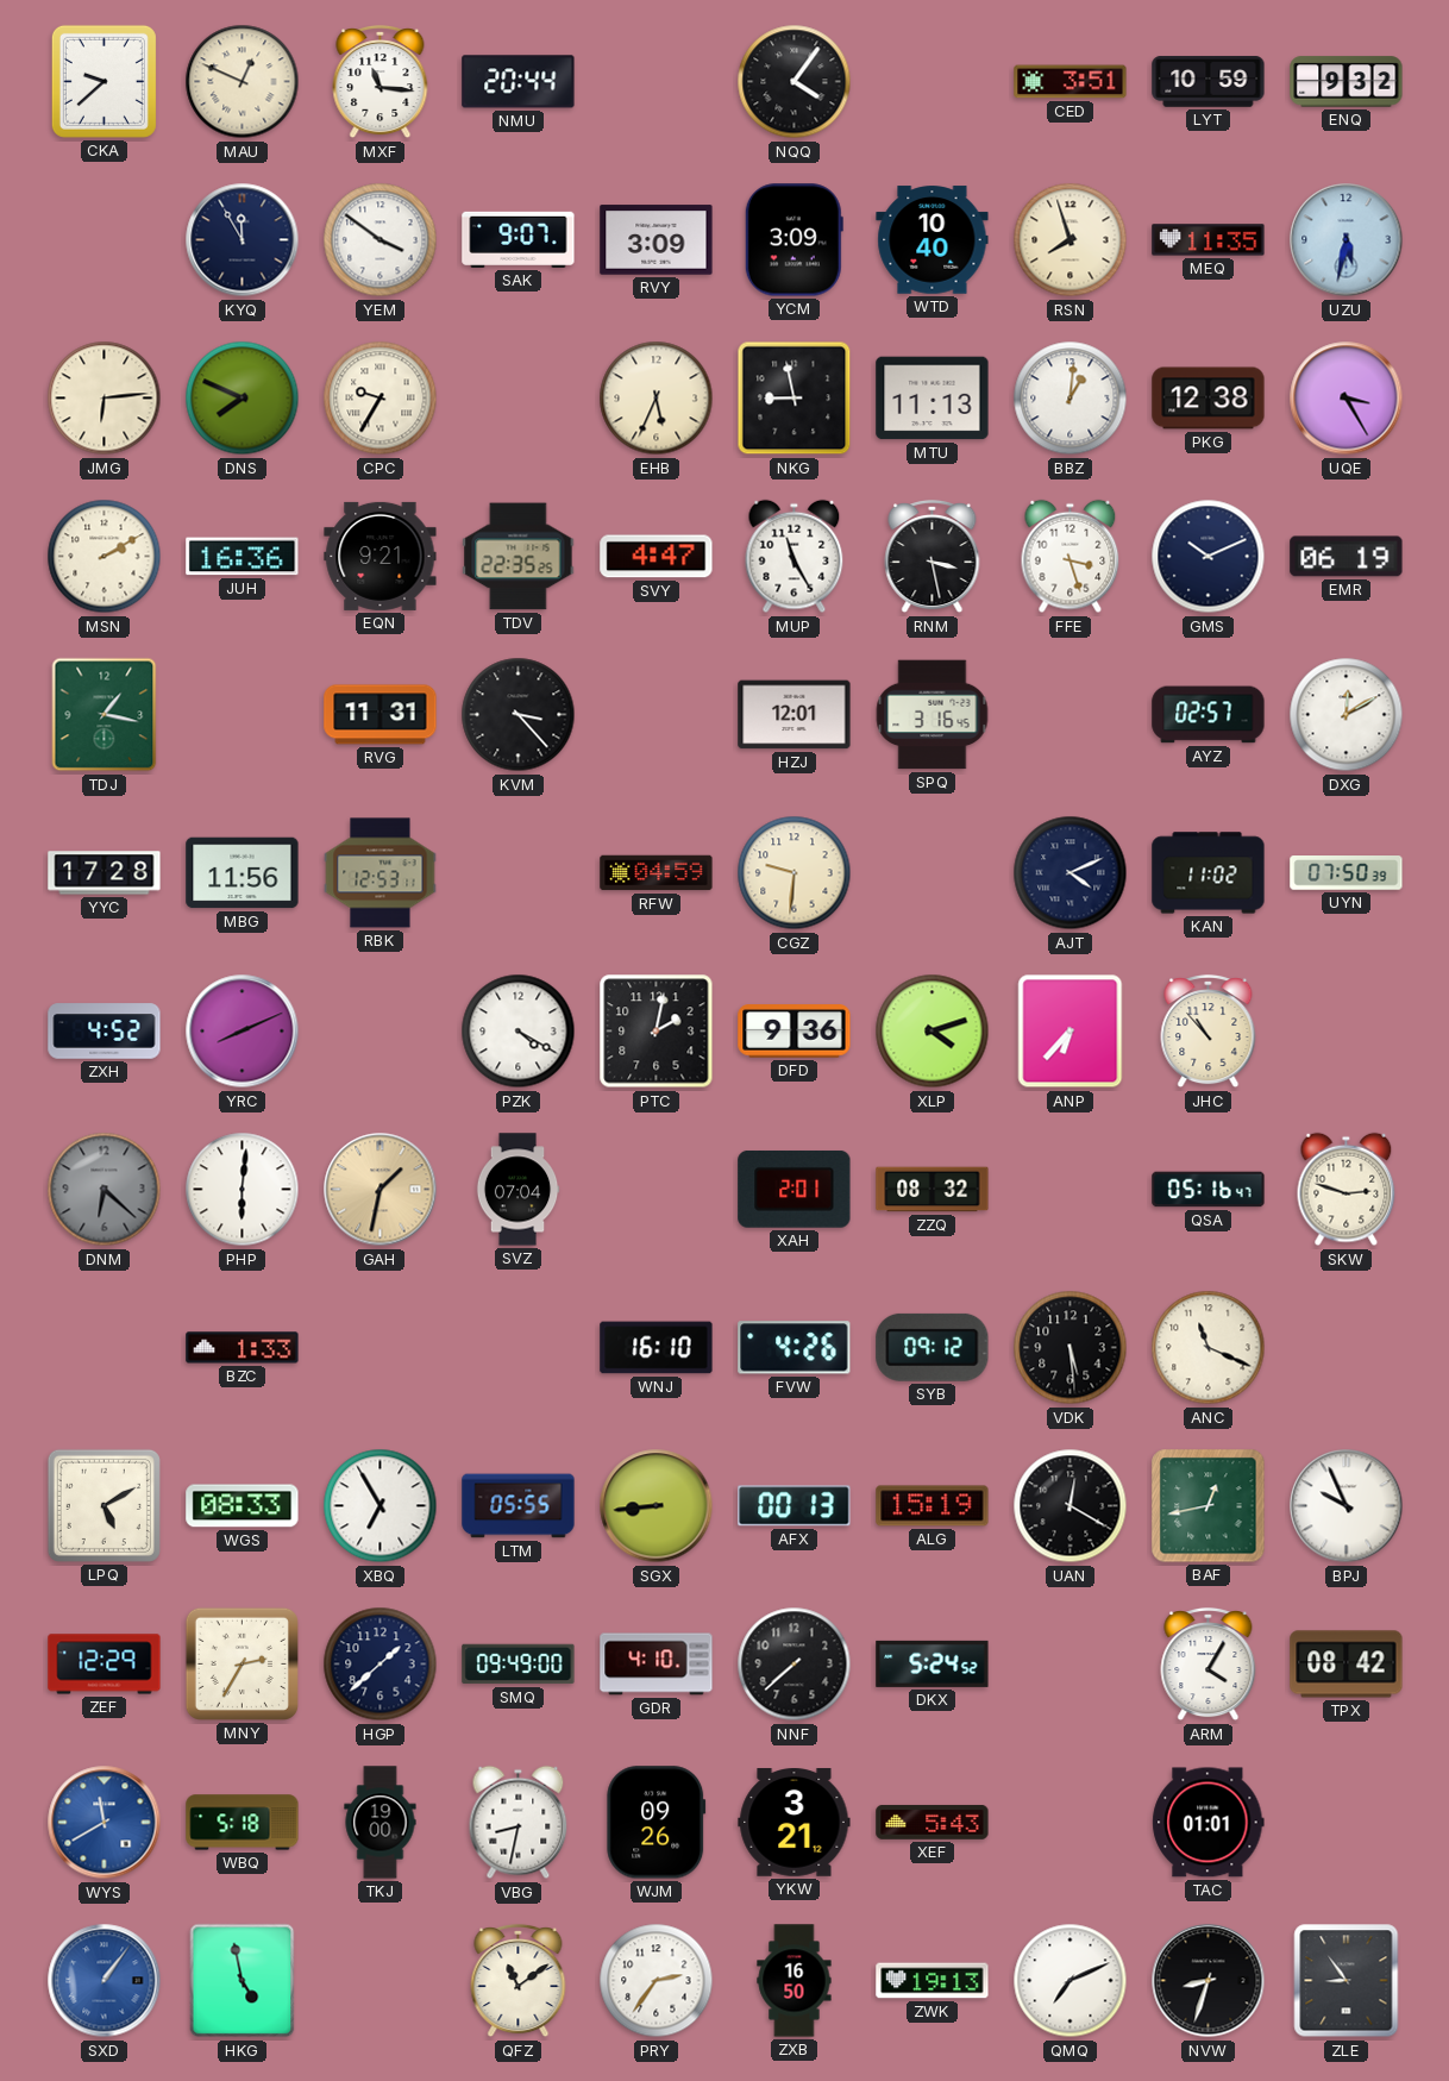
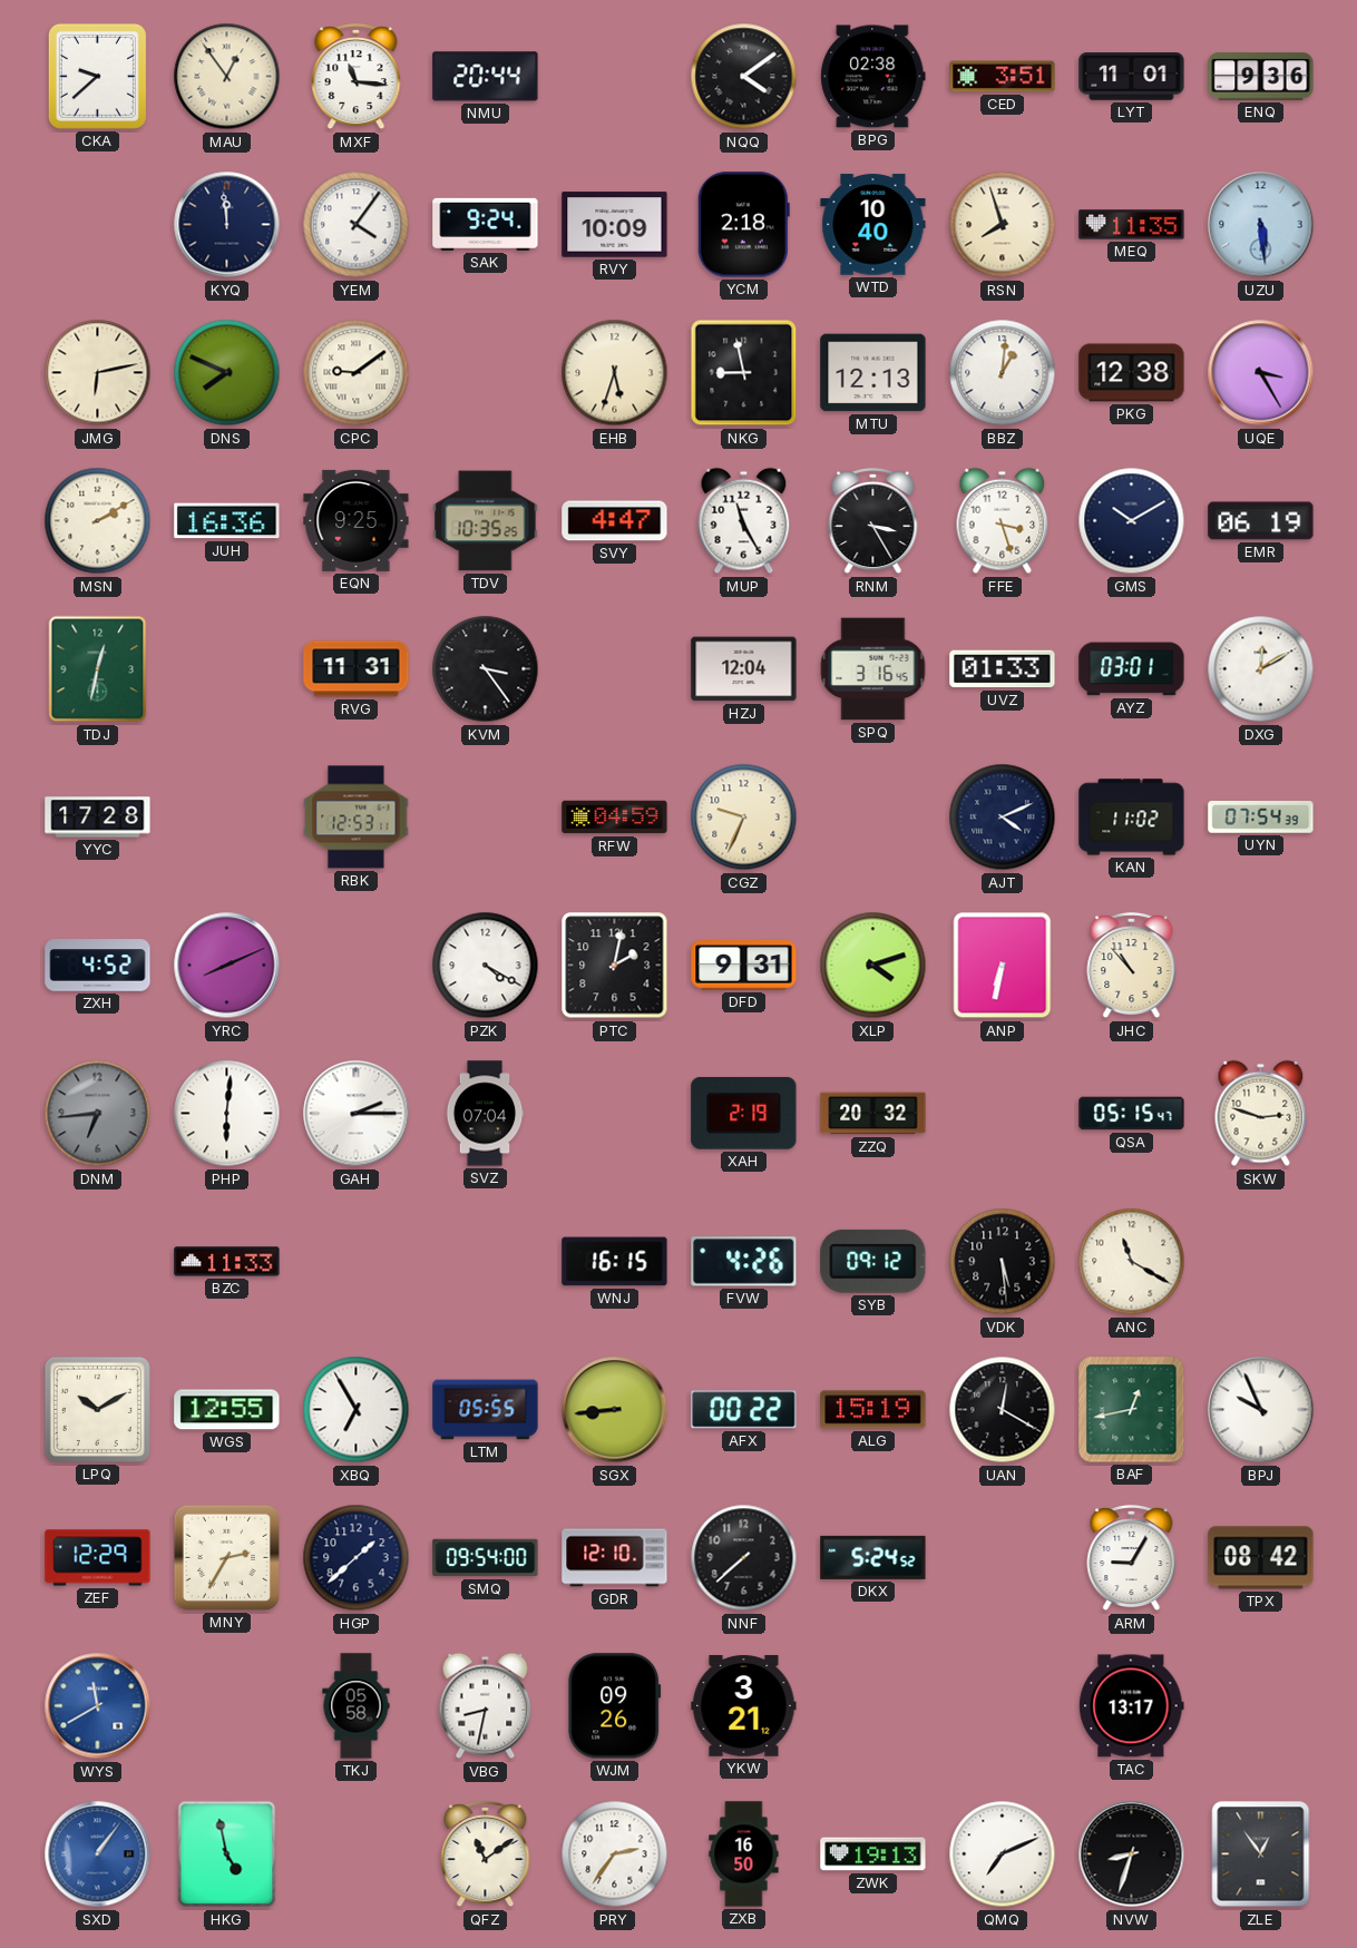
MAU: 12:49 -> 12:54
NQQ: 4:06 -> 4:09
BPG: none -> 02:38
LYT: 10:59 -> 11:01
ENQ: 9:32 -> 9:36
KYQ: 11:55 -> 11:59
YEM: 3:51 -> 4:06
SAK: 9:07 -> 9:24
RVY: 3:09 -> 10:09
YCM: 3:09 -> 2:18
UZU: 5:32 -> 5:29
JMG: 6:14 -> 6:13
CPC: 9:35 -> 9:09
EHB: 5:34 -> 5:33
MTU: 11:13 -> 12:13
EQN: 9:21 -> 9:25
TDV: 22:35 -> 10:35
RNM: 3:28 -> 3:25
GMS: 10:11 -> 10:10
TDJ: 1:17 -> 12:32
KVM: 3:23 -> 3:24
HZJ: 12:01 -> 12:04
UVZ: none -> 01:33
AYZ: 02:57 -> 03:01
MBG: 11:56 -> none
CGZ: 9:31 -> 9:34
UYN: 07:50 -> 07:54
DFD: 9:36 -> 9:31
ANP: 6:37 -> 6:32
DNM: 6:22 -> 6:44
GAH: 1:32 -> 2:15
GAH dial: champagne -> white
XAH: 2:01 -> 2:19
ZZQ: 08:32 -> 20:32
QSA: 05:16 -> 05:15
BZC: 1:33 -> 11:33
WNJ: 16:10 -> 16:15
ANC: 11:19 -> 11:20
LPQ: 5:10 -> 10:10
WGS: 08:33 -> 12:55
AFX: 00:13 -> 00:22
SMQ: 09:49 -> 09:54
GDR: 4:10 -> 12:10
ARM: 4:05 -> 9:05
WBQ: 5:18 -> none
TKJ: 19:00 -> 05:58
XEF: 5:43 -> none
TAC: 01:01 -> 13:17
ZLE: 8:54 -> 12:54
